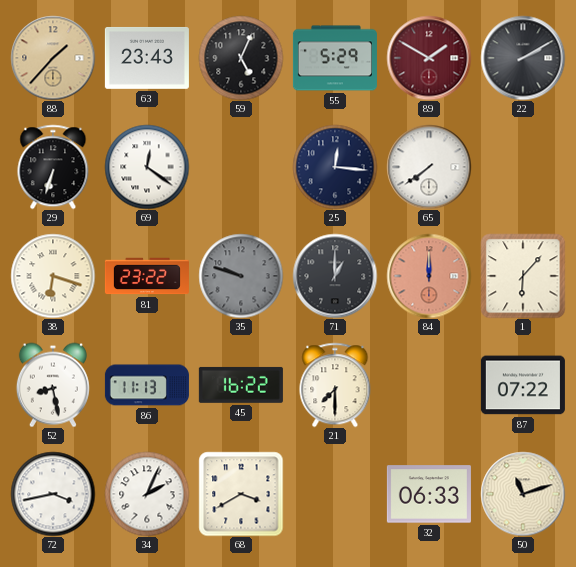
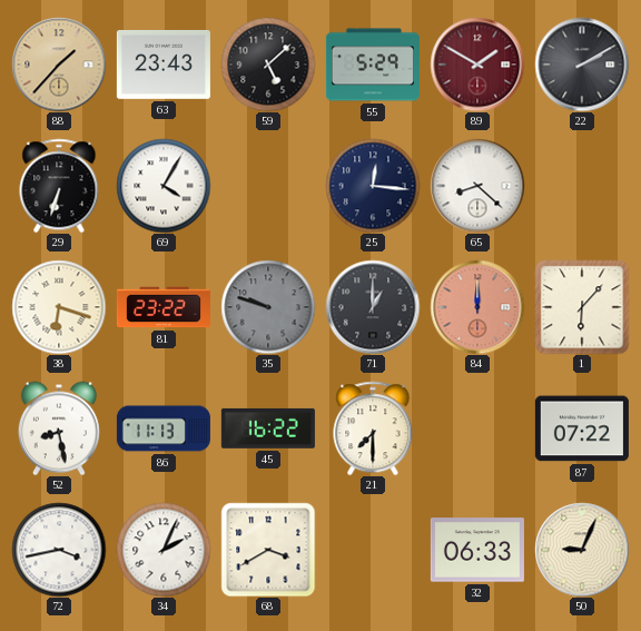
59: 5:04 -> 5:08
69: 12:21 -> 4:05
65: 7:39 -> 8:22
50: 11:12 -> 9:04
